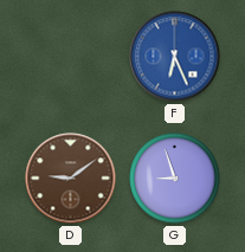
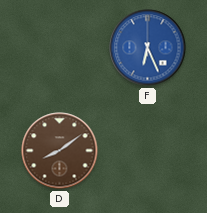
D: 9:09 -> 8:09
G: 8:57 -> none
